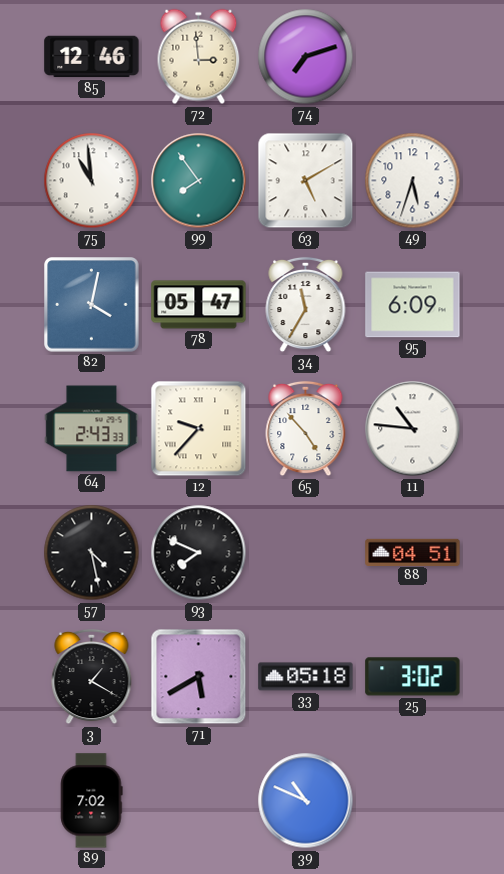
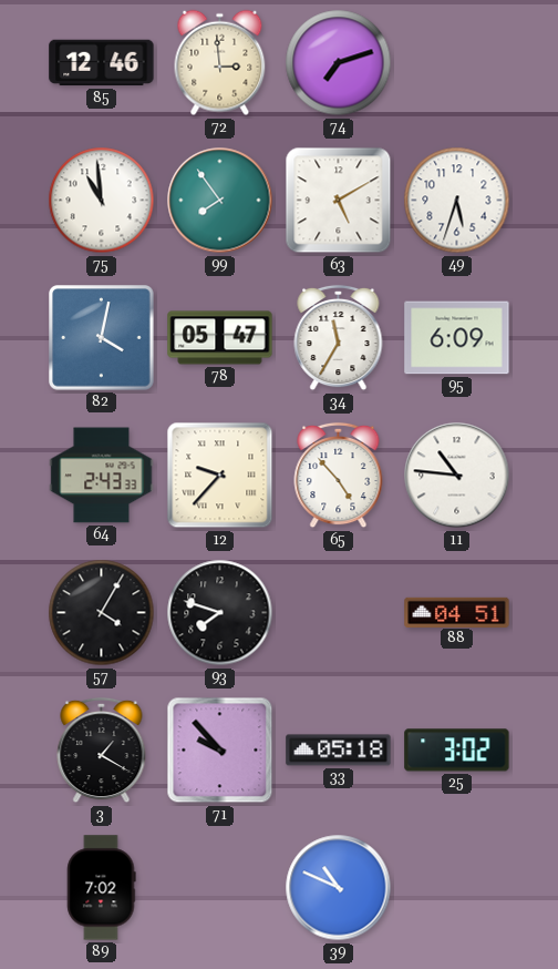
57: 4:28 -> 4:05
93: 7:49 -> 7:48
71: 5:40 -> 9:53
